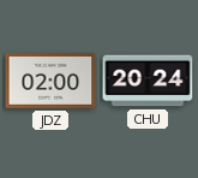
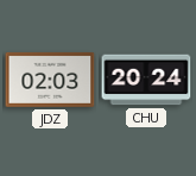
JDZ: 02:00 -> 02:03
